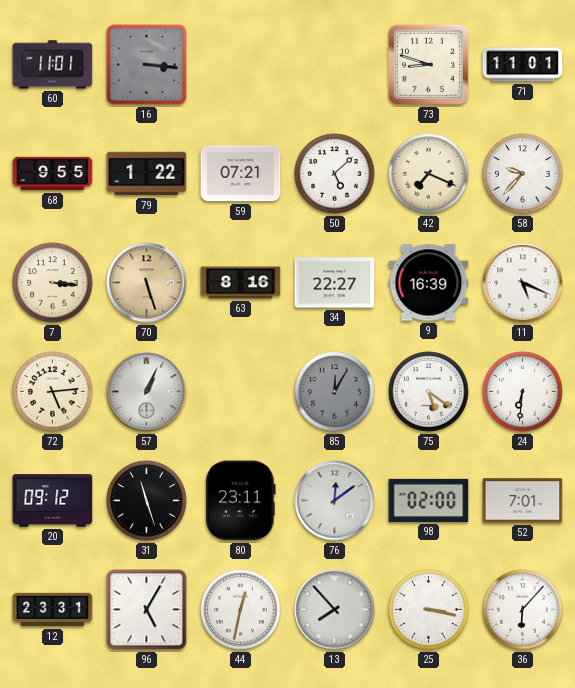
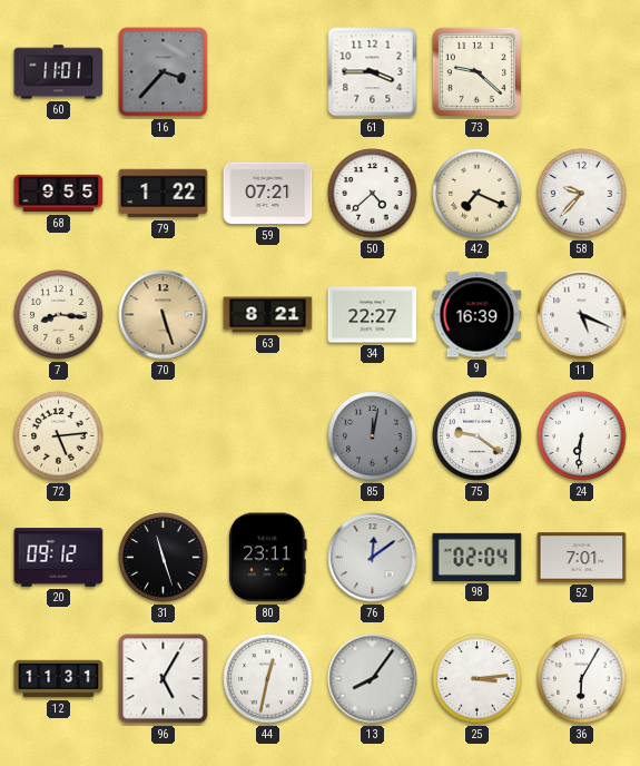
16: 3:16 -> 3:37
61: none -> 3:45
73: 8:48 -> 9:22
71: 11:01 -> none
50: 5:08 -> 4:38
7: 3:16 -> 8:16
63: 8:16 -> 8:21
57: 1:04 -> none
85: 12:05 -> 12:02
75: 5:21 -> 9:21
98: 02:00 -> 02:04
12: 23:31 -> 11:31
13: 7:53 -> 8:06
25: 3:17 -> 3:14
36: 6:07 -> 6:05
